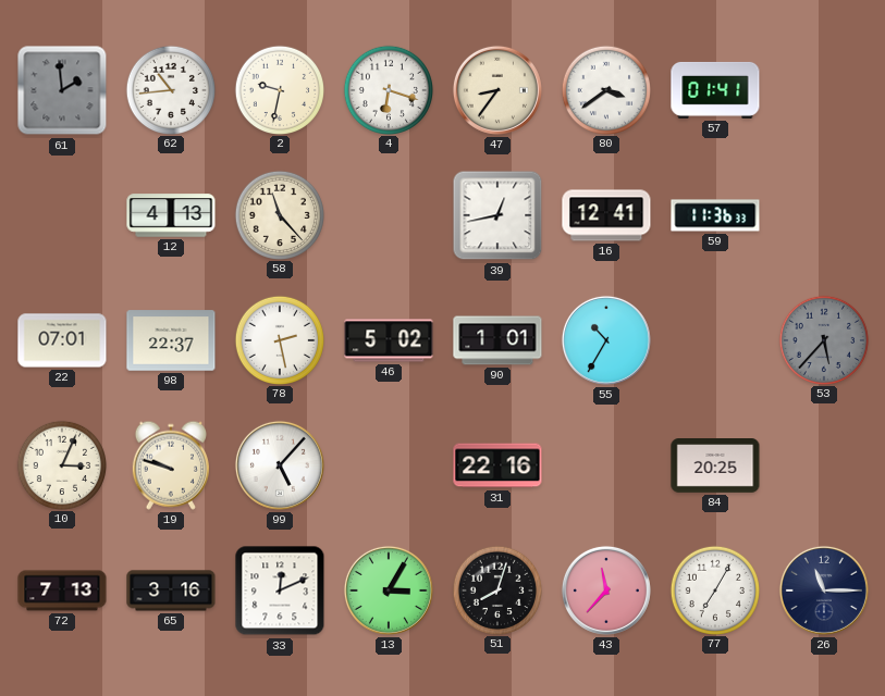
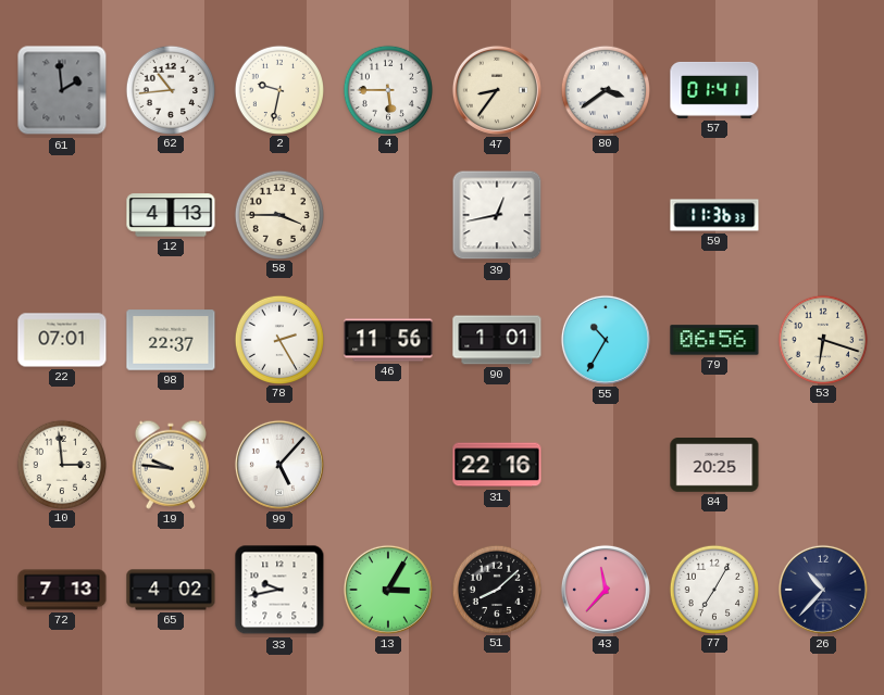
4: 6:18 -> 5:45
58: 11:23 -> 3:45
16: 12:41 -> none
78: 2:28 -> 2:25
46: 5:02 -> 11:56
79: none -> 06:56
53: 5:37 -> 6:18
53 dial: grey -> cream
10: 3:04 -> 2:59
19: 9:48 -> 9:46
65: 3:16 -> 4:02
33: 12:11 -> 9:43
51: 8:03 -> 8:08
26: 11:15 -> 10:37
